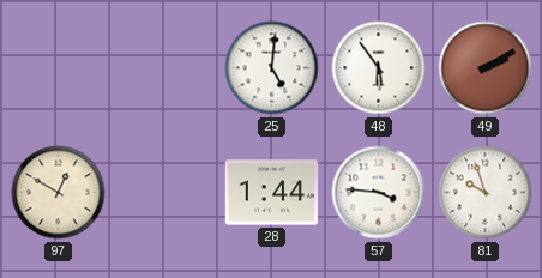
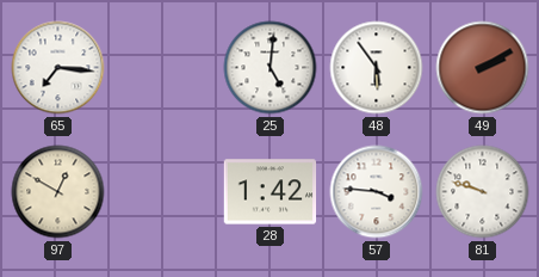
65: none -> 7:16
28: 1:44 -> 1:42
81: 9:57 -> 9:48
